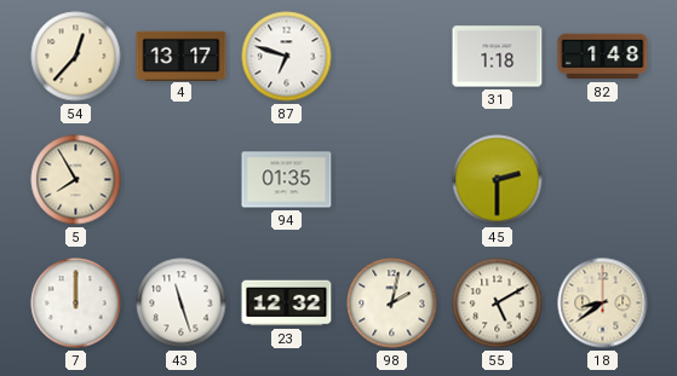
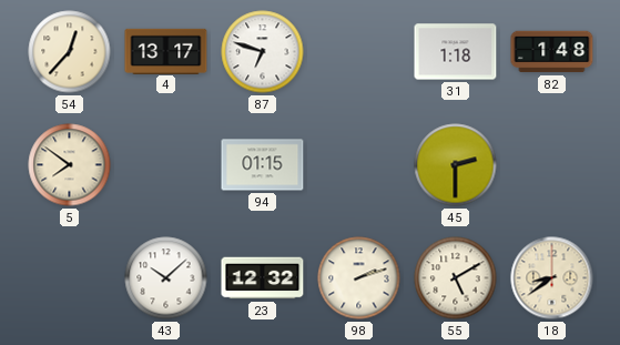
5: 7:55 -> 7:51
94: 01:35 -> 01:15
7: 12:00 -> none
43: 11:27 -> 10:08
98: 2:02 -> 2:12
